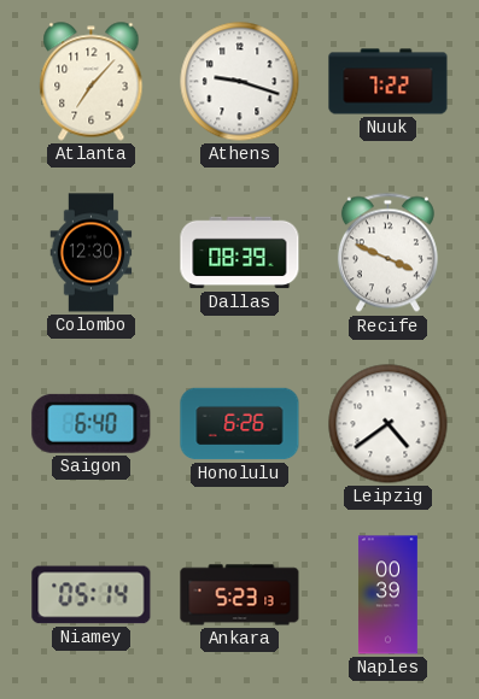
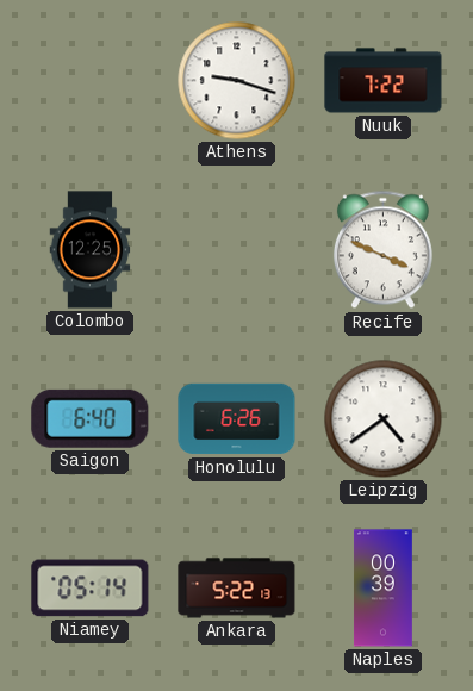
Atlanta: 7:07 -> none
Colombo: 12:30 -> 12:25
Dallas: 08:39 -> none
Ankara: 5:23 -> 5:22
